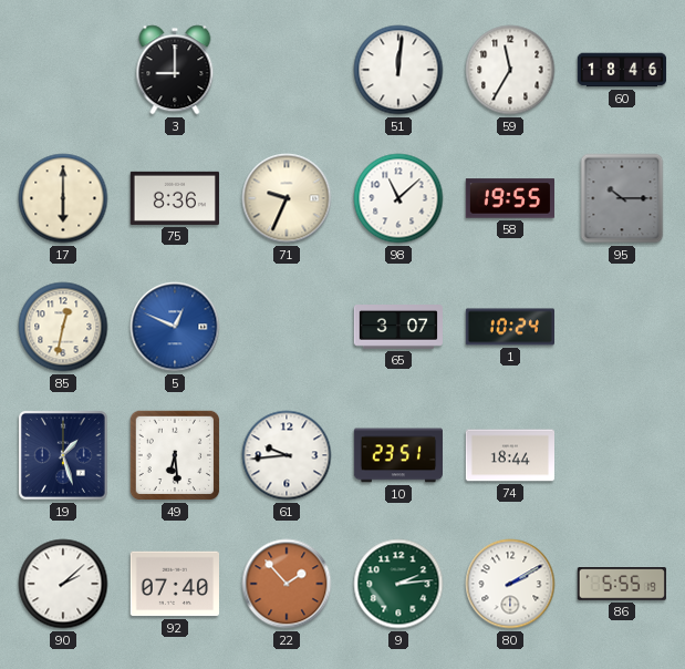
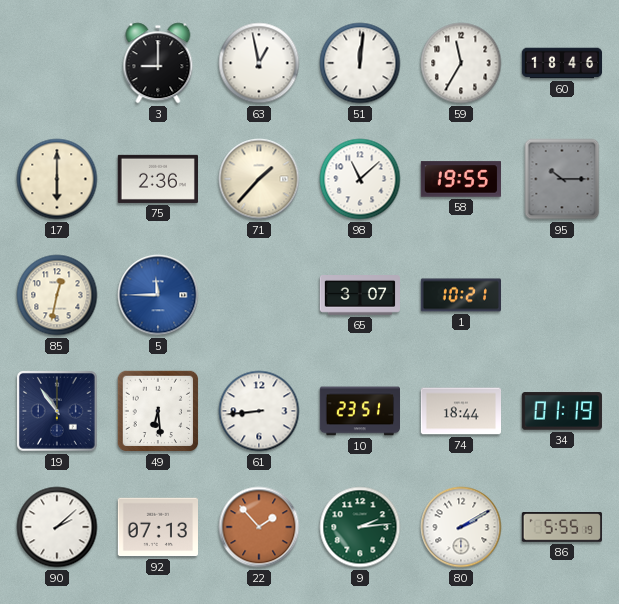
63: none -> 12:58
75: 8:36 -> 2:36
71: 9:34 -> 1:37
5: 12:49 -> 11:45
1: 10:24 -> 10:21
19: 1:27 -> 10:54
61: 9:44 -> 8:44
34: none -> 01:19
92: 07:40 -> 07:13
